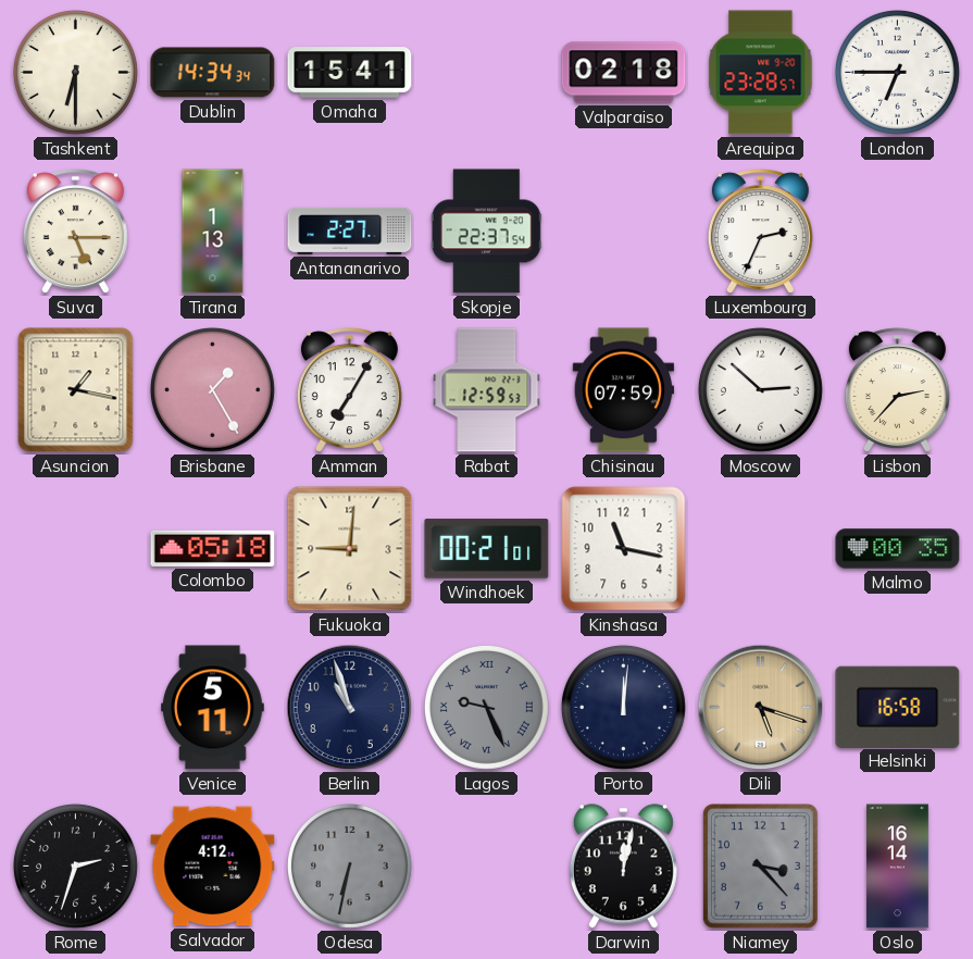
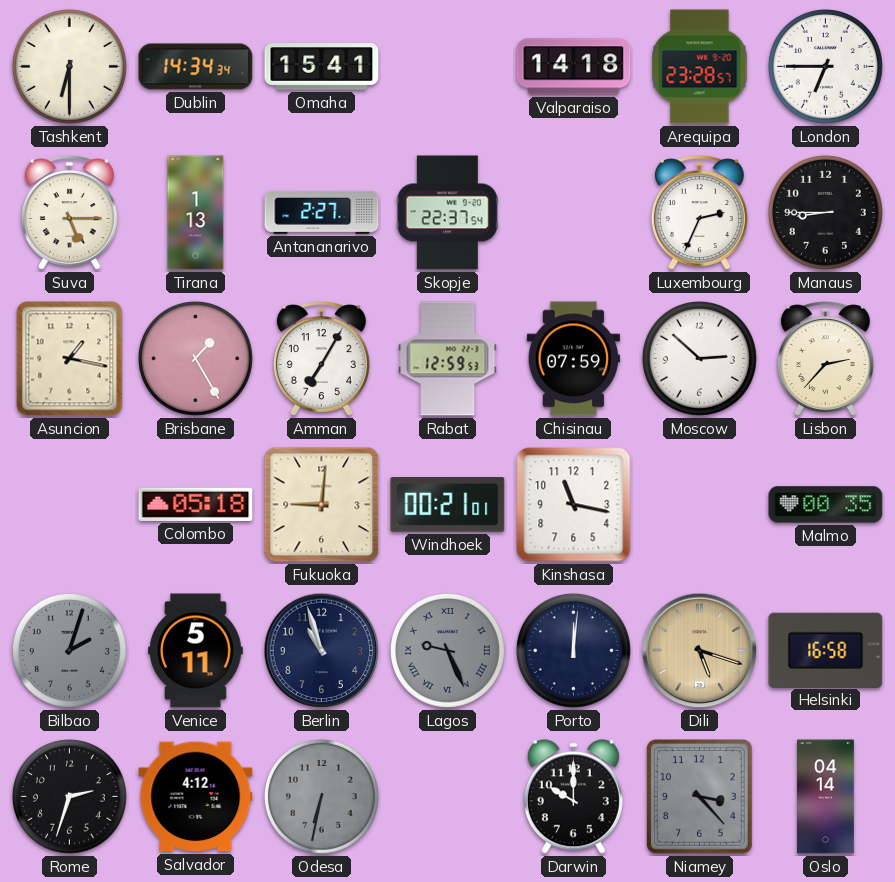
Valparaiso: 02:18 -> 14:18
Manaus: none -> 8:45
Bilbao: none -> 2:03
Darwin: 12:02 -> 10:00
Oslo: 16:14 -> 04:14
